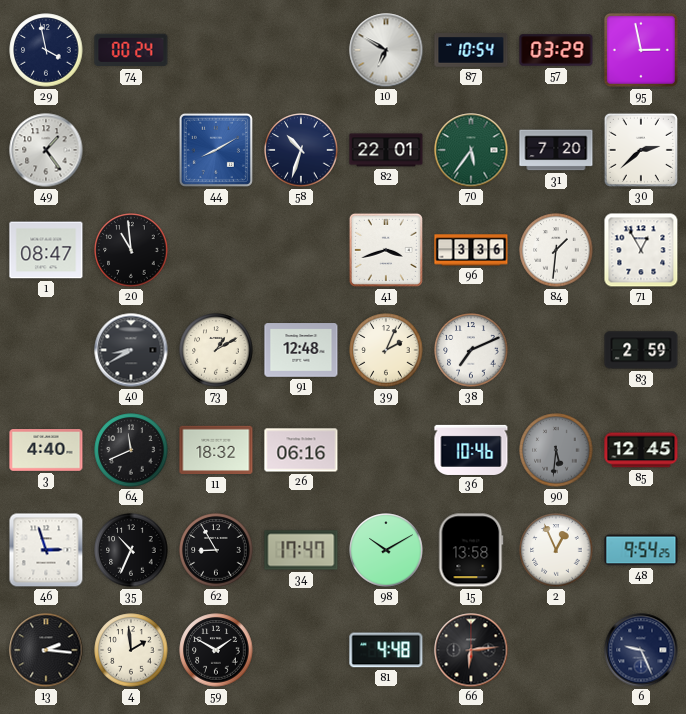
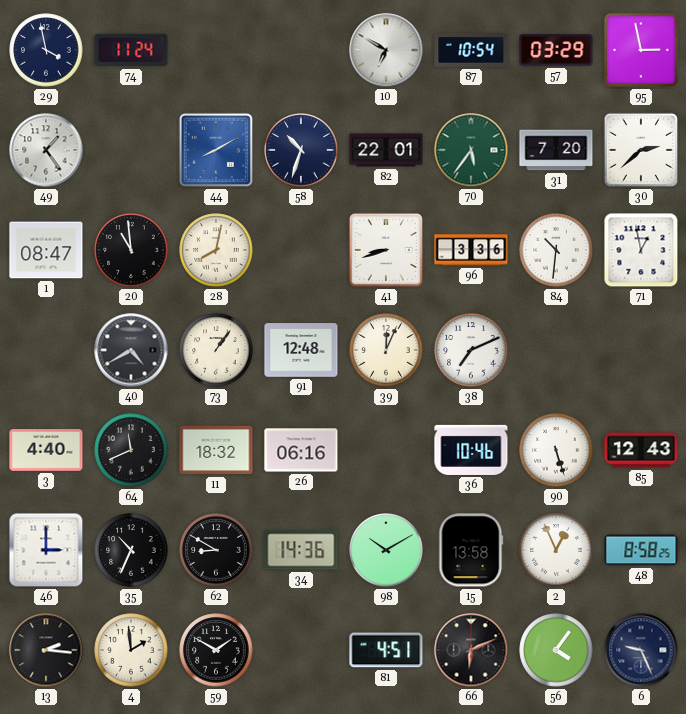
74: 00:24 -> 11:24
28: none -> 8:02
41: 3:42 -> 8:42
84: 1:31 -> 10:31
71: 12:55 -> 12:58
40: 8:40 -> 4:40
73: 1:10 -> 1:06
39: 2:04 -> 12:04
83: 2:59 -> none
90: 5:31 -> 5:27
90 dial: grey -> white
85: 12:45 -> 12:43
46: 2:57 -> 3:00
62: 8:55 -> 8:50
34: 17:47 -> 14:36
48: 9:54 -> 8:58
81: 4:48 -> 4:51
66: 6:14 -> 6:11
56: none -> 4:06
